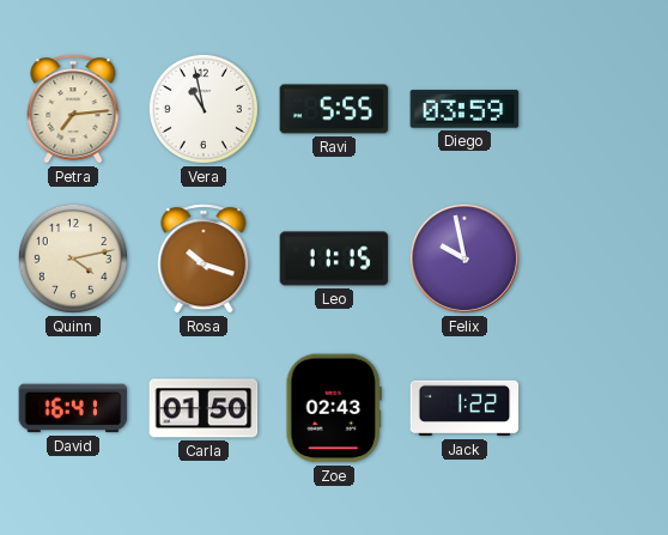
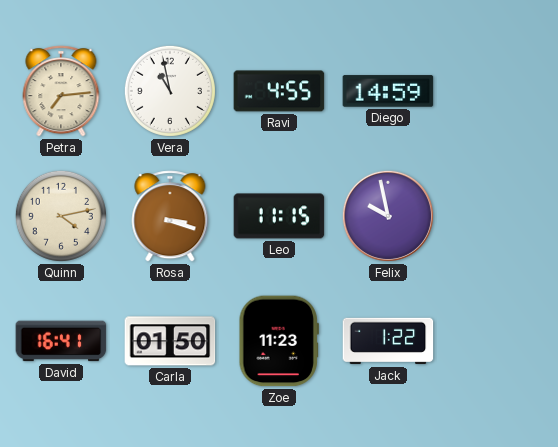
Ravi: 5:55 -> 4:55
Diego: 03:59 -> 14:59
Rosa: 10:18 -> 3:18
Zoe: 02:43 -> 11:23
